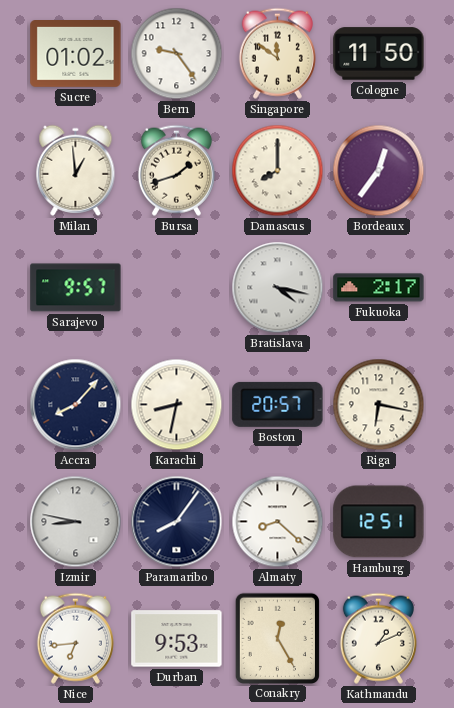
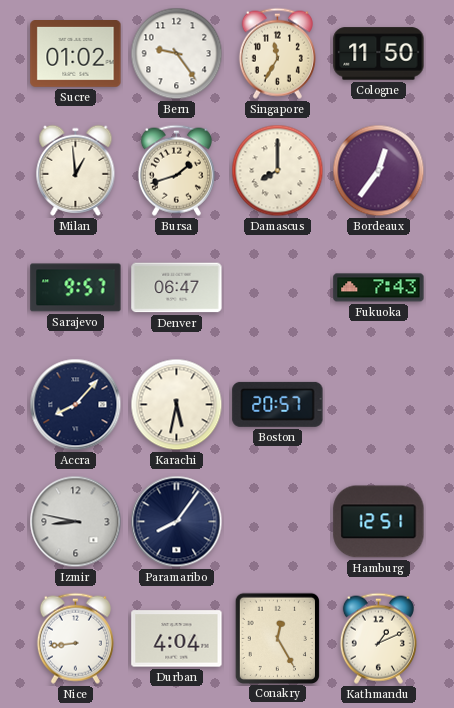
Singapore: 11:51 -> 11:35
Denver: none -> 06:47
Bratislava: 4:17 -> none
Fukuoka: 2:17 -> 7:43
Karachi: 8:32 -> 5:32
Riga: 6:17 -> none
Almaty: 8:22 -> none
Nice: 6:44 -> 8:44
Durban: 9:53 -> 4:04
